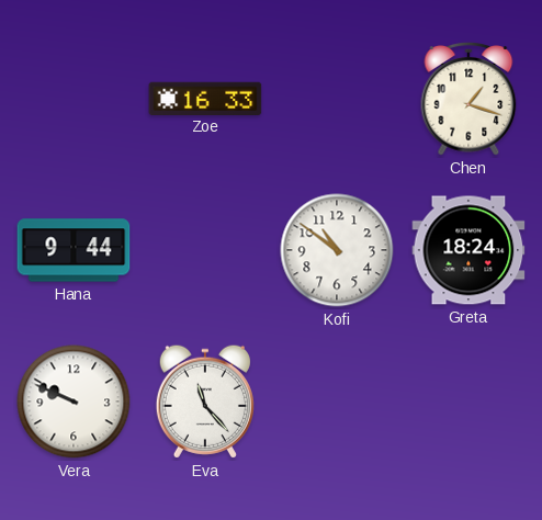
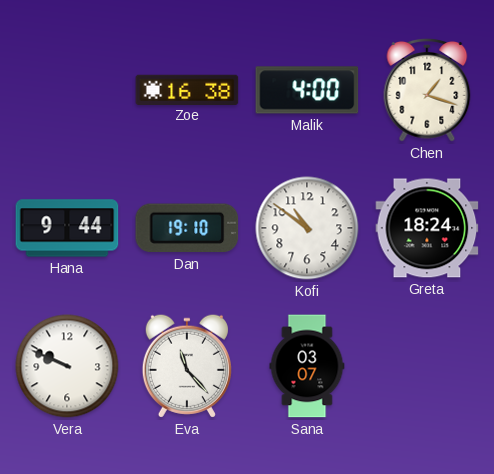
Zoe: 16:33 -> 16:38
Malik: none -> 4:00
Dan: none -> 19:10
Sana: none -> 03:07
